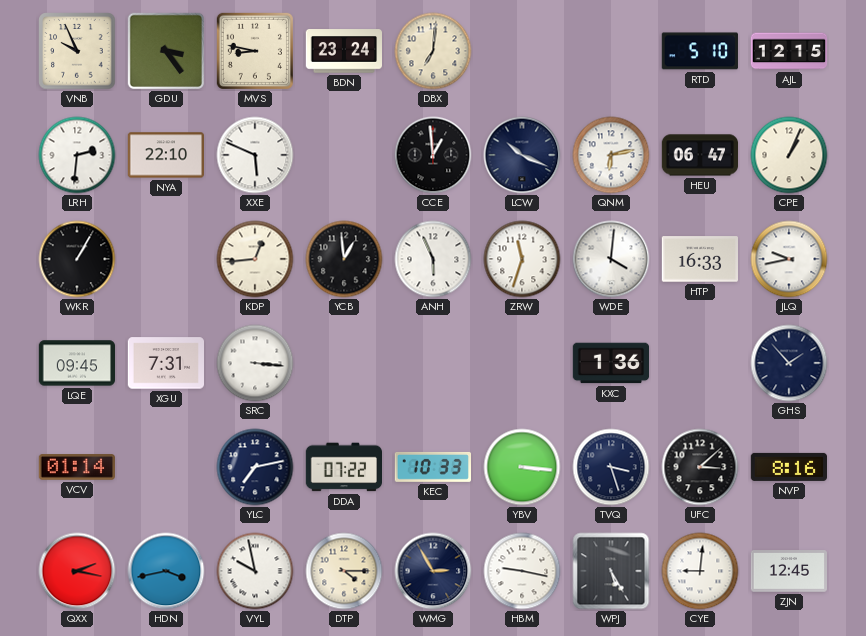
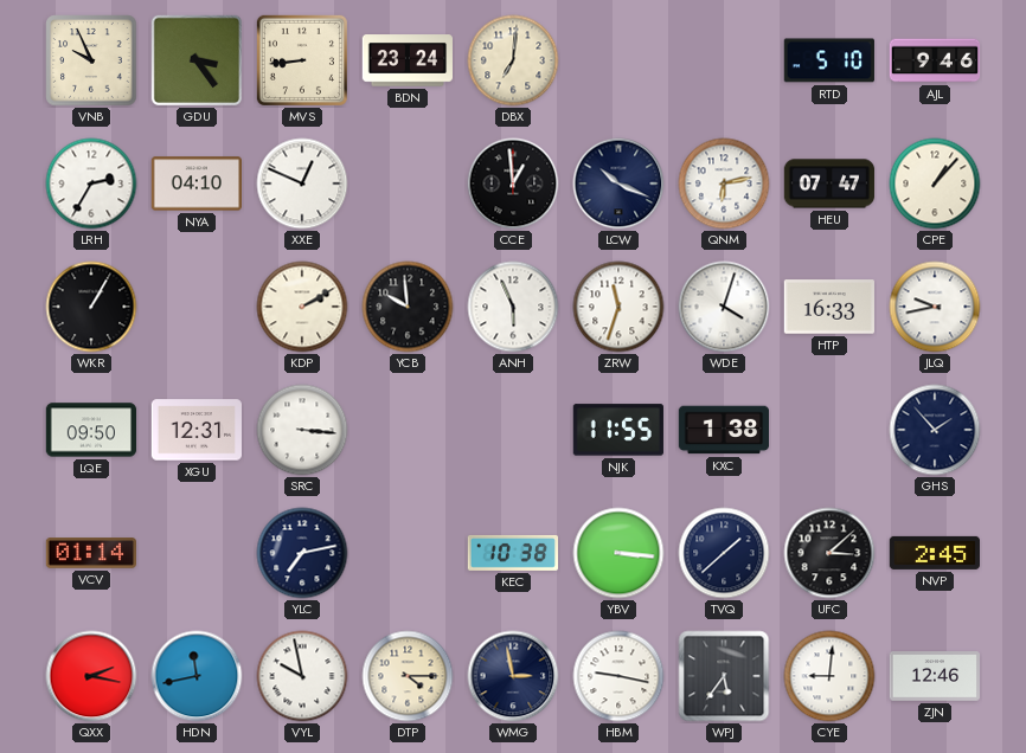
MVS: 8:47 -> 8:44
AJL: 12:15 -> 9:46
LRH: 2:31 -> 2:35
NYA: 22:10 -> 04:10
XXE: 5:49 -> 12:49
HEU: 06:47 -> 07:47
CPE: 1:04 -> 1:07
KDP: 12:44 -> 2:10
YCB: 12:59 -> 9:59
WDE: 4:01 -> 4:03
LQE: 09:45 -> 09:50
XGU: 7:31 -> 12:31
NJK: none -> 11:55
KXC: 1:36 -> 1:38
DDA: 07:22 -> none
KEC: 10:33 -> 10:38
TVQ: 3:27 -> 1:38
NVP: 8:16 -> 2:45
HDN: 3:43 -> 11:43
WMG: 2:55 -> 2:58
WPJ: 5:25 -> 5:36
ZJN: 12:45 -> 12:46
